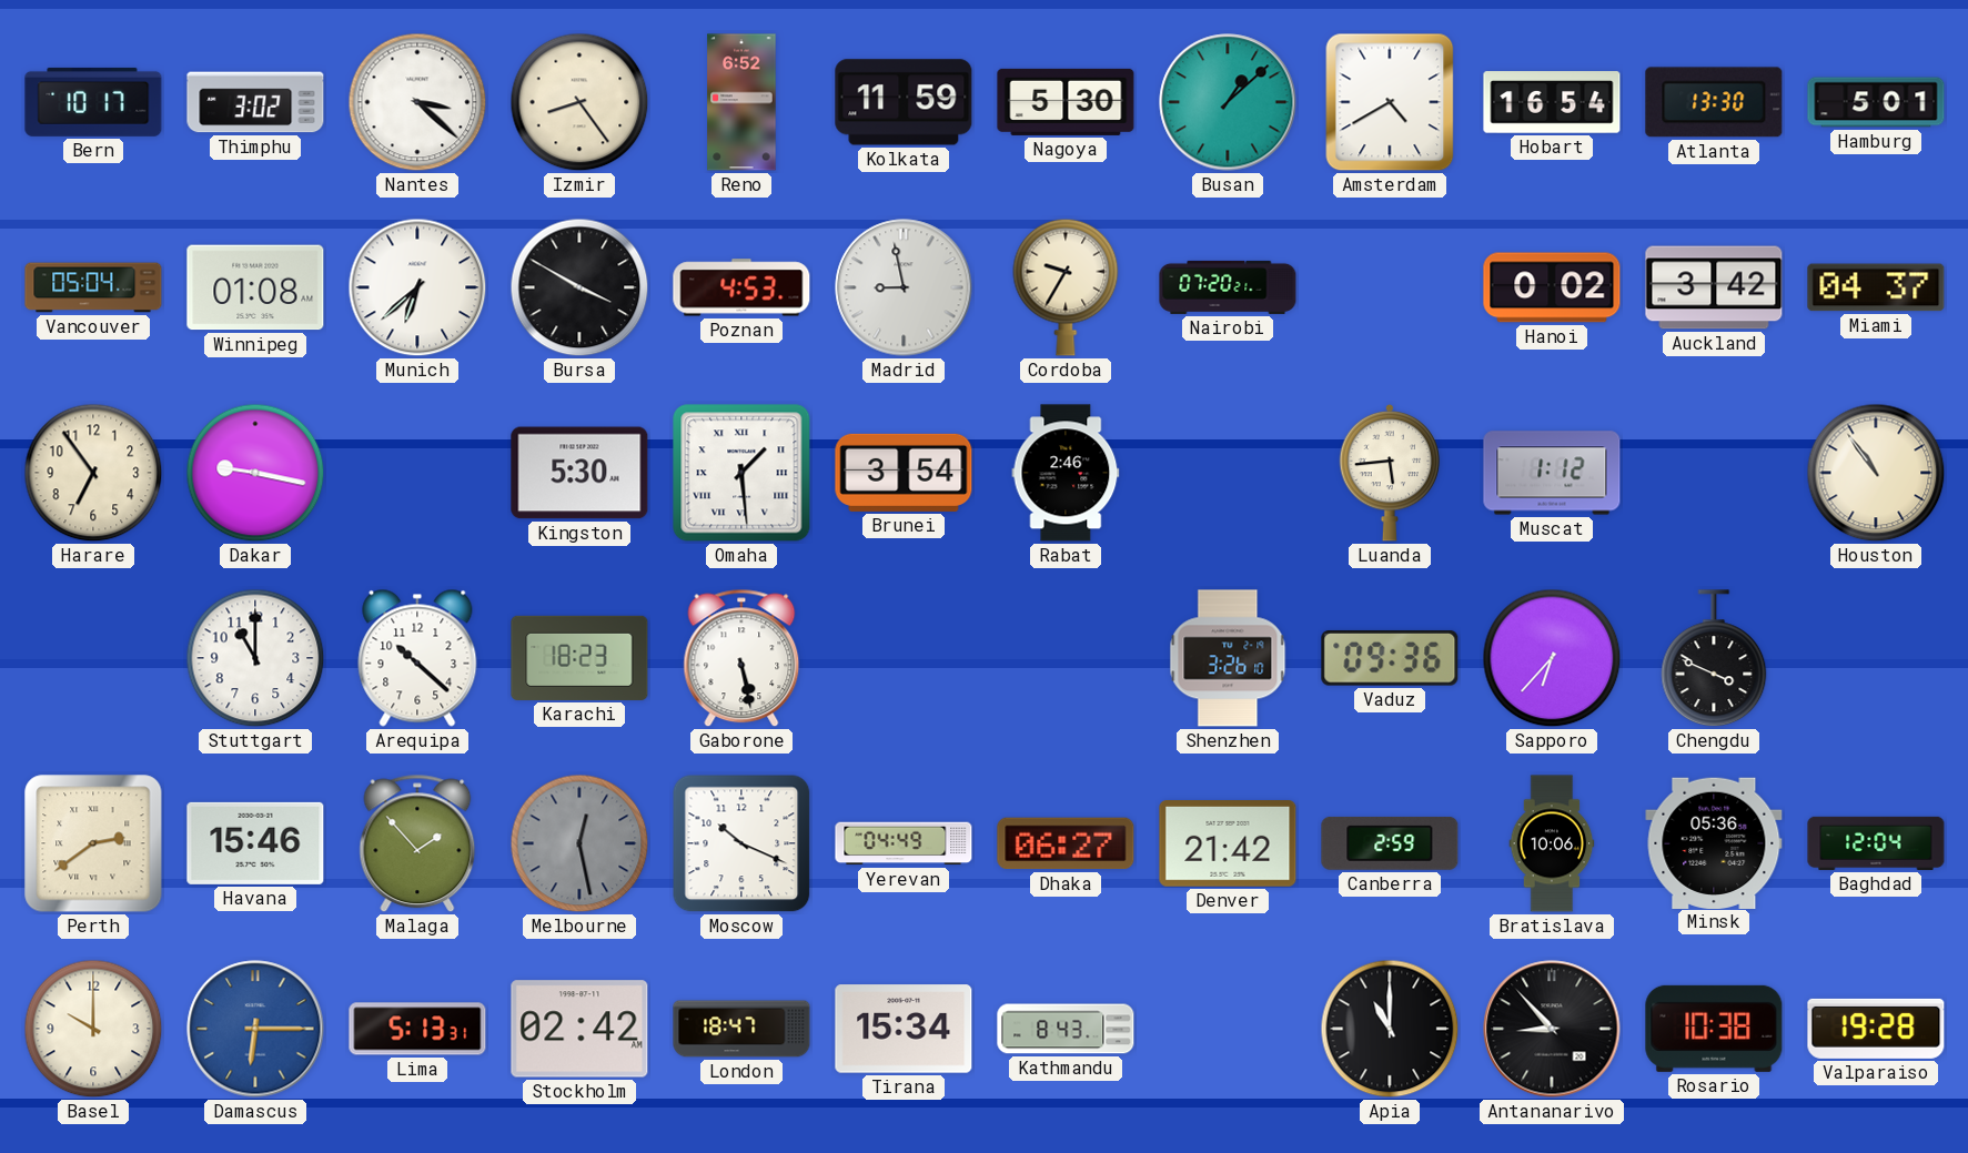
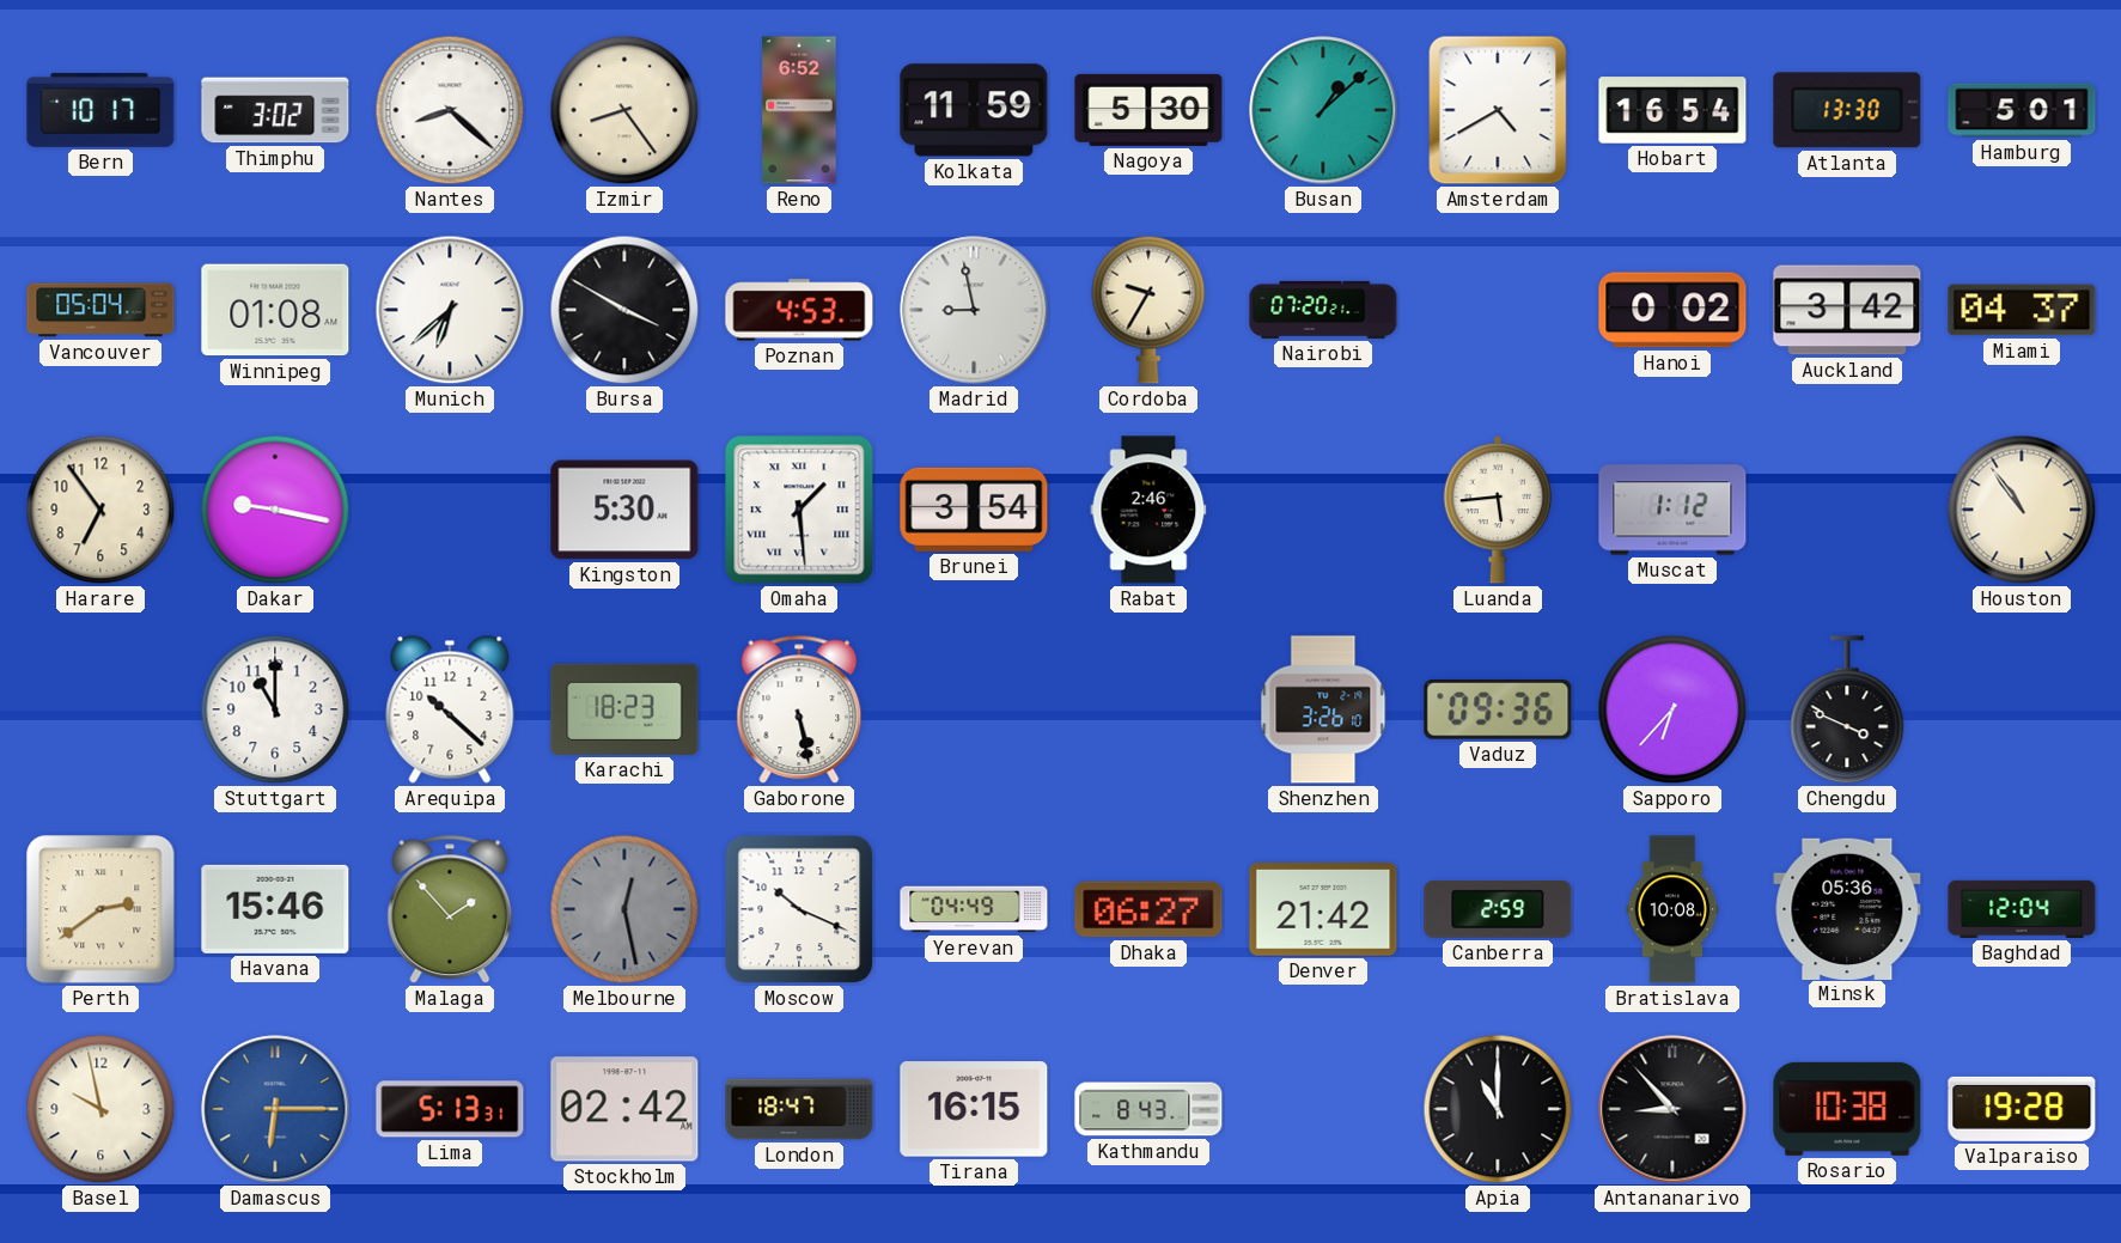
Nantes: 3:22 -> 8:22
Bratislava: 10:06 -> 10:08
Basel: 10:00 -> 9:58
Tirana: 15:34 -> 16:15
